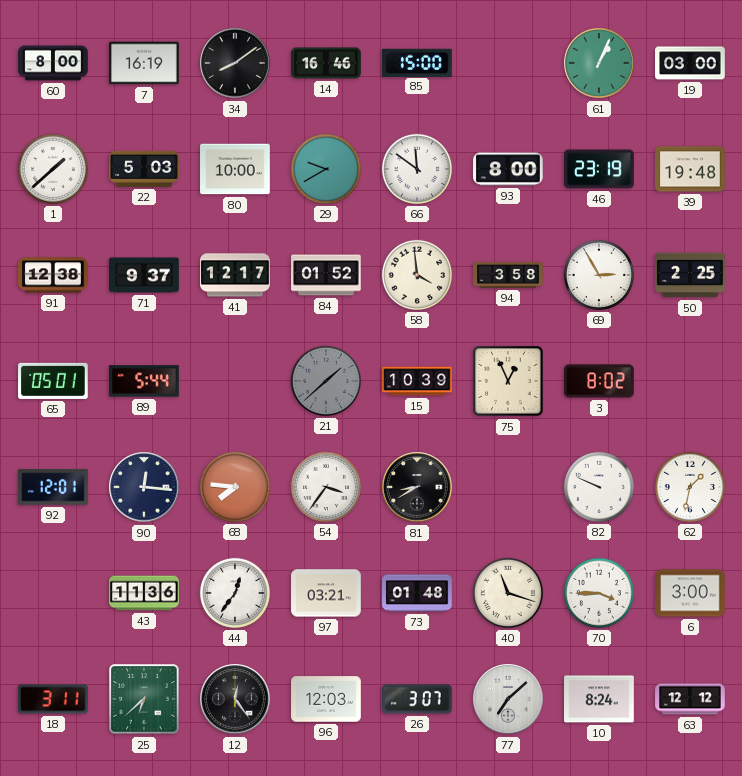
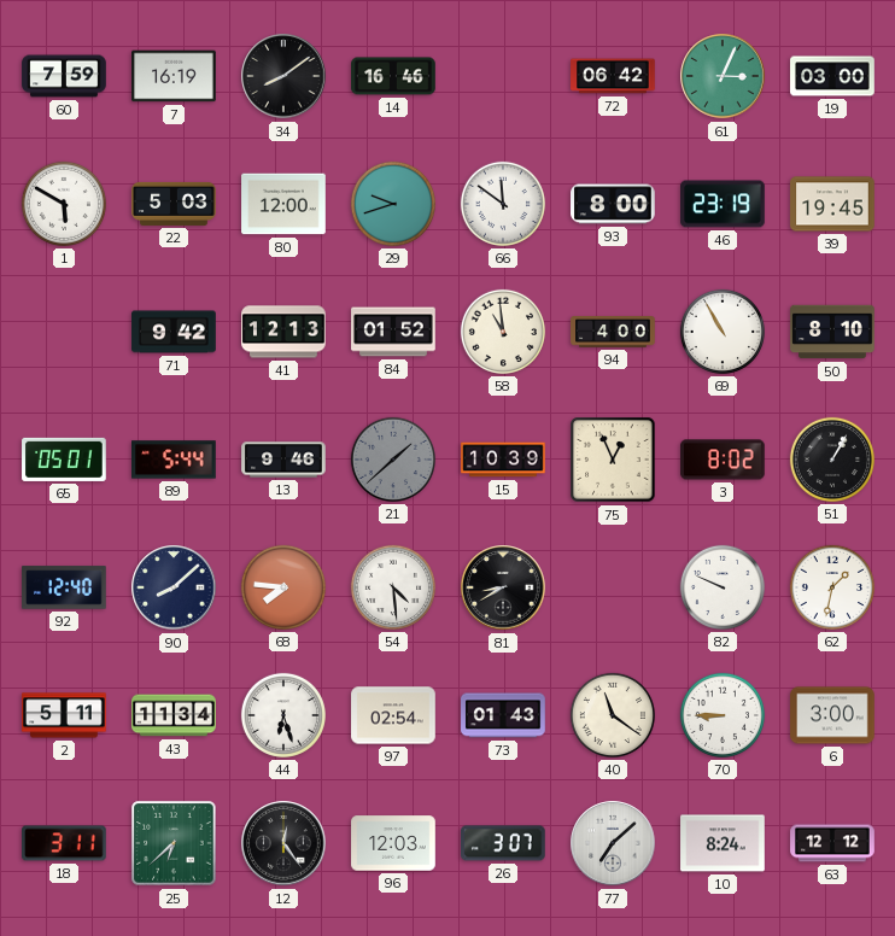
60: 8:00 -> 7:59
85: 15:00 -> none
72: none -> 06:42
61: 1:04 -> 3:04
1: 1:38 -> 5:50
80: 10:00 -> 12:00
29: 9:40 -> 9:42
39: 19:48 -> 19:45
91: 12:38 -> none
71: 9:37 -> 9:42
41: 12:17 -> 12:13
58: 3:59 -> 10:59
94: 3:58 -> 4:00
69: 2:55 -> 10:55
50: 2:25 -> 8:10
13: none -> 9:46
51: none -> 1:05
92: 12:01 -> 12:40
90: 12:16 -> 8:08
54: 3:36 -> 4:29
2: none -> 5:11
43: 11:36 -> 11:34
44: 12:36 -> 6:27
97: 03:21 -> 02:54
73: 01:48 -> 01:43
40: 11:18 -> 11:21
70: 3:45 -> 8:45
